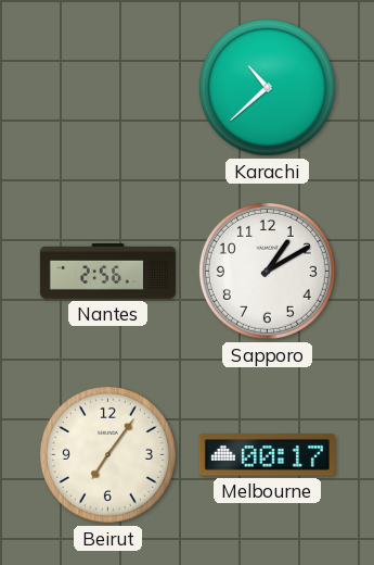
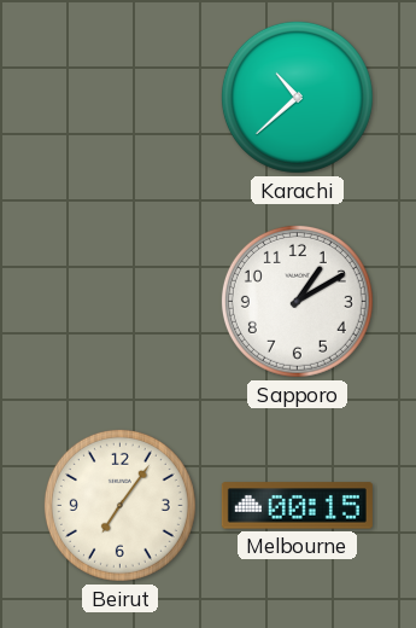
Nantes: 2:56 -> none
Melbourne: 00:17 -> 00:15
